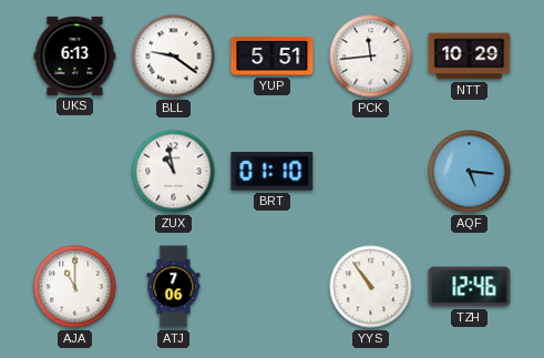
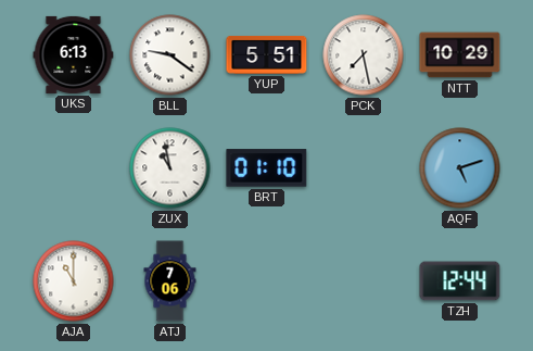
PCK: 11:44 -> 7:28
AQF: 5:16 -> 5:12
YYS: 10:54 -> none
TZH: 12:46 -> 12:44
